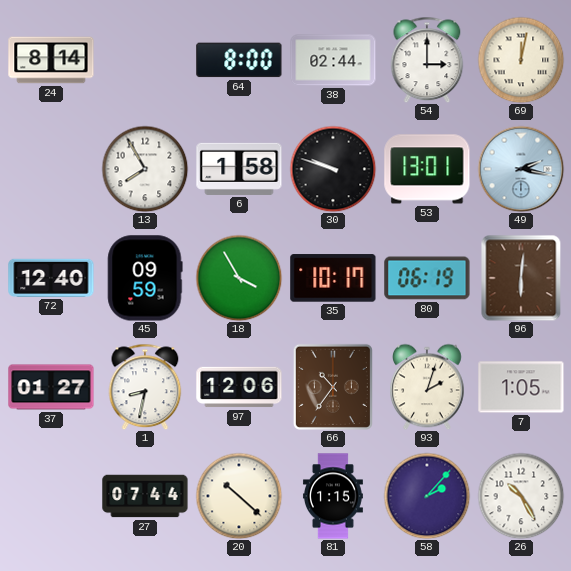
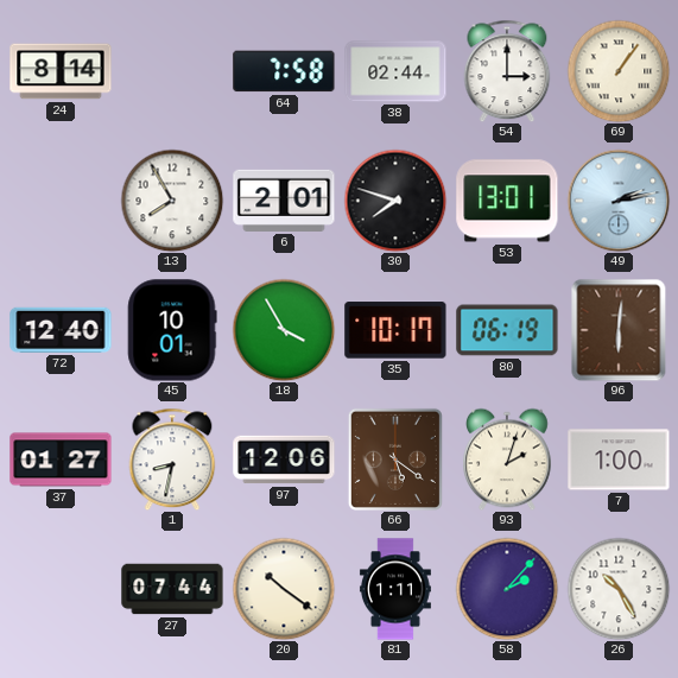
64: 8:00 -> 7:58
69: 12:02 -> 1:06
6: 1:58 -> 2:01
30: 9:48 -> 7:48
49: 2:17 -> 2:13
45: 09:59 -> 10:01
66: 10:36 -> 5:21
7: 1:05 -> 1:00
20: 10:22 -> 10:21
81: 1:15 -> 1:11
